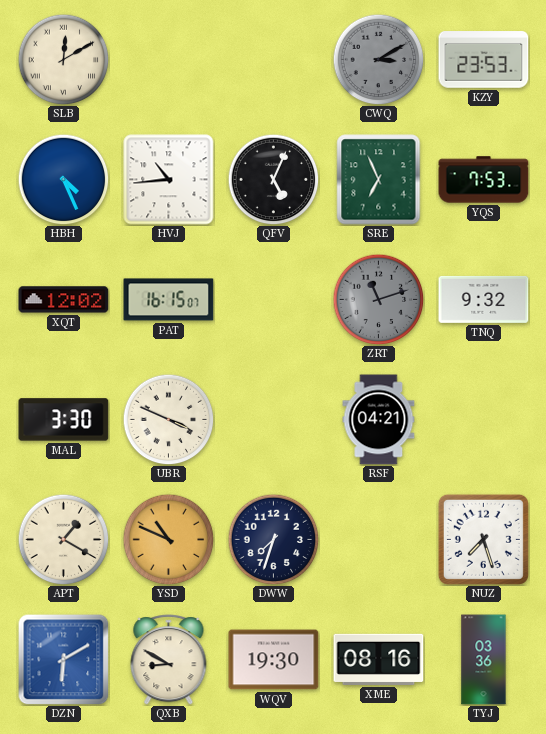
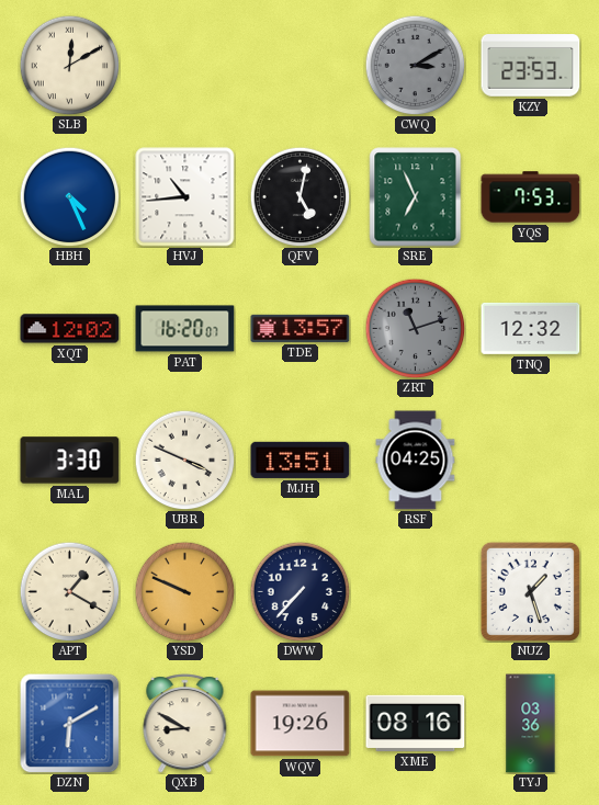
QFV: 5:04 -> 5:02
PAT: 16:15 -> 16:20
TDE: none -> 13:57
TNQ: 9:32 -> 12:32
MJH: none -> 13:51
RSF: 04:21 -> 04:25
YSD: 10:49 -> 9:49
DWW: 7:33 -> 7:37
NUZ: 7:27 -> 1:27
WQV: 19:30 -> 19:26
